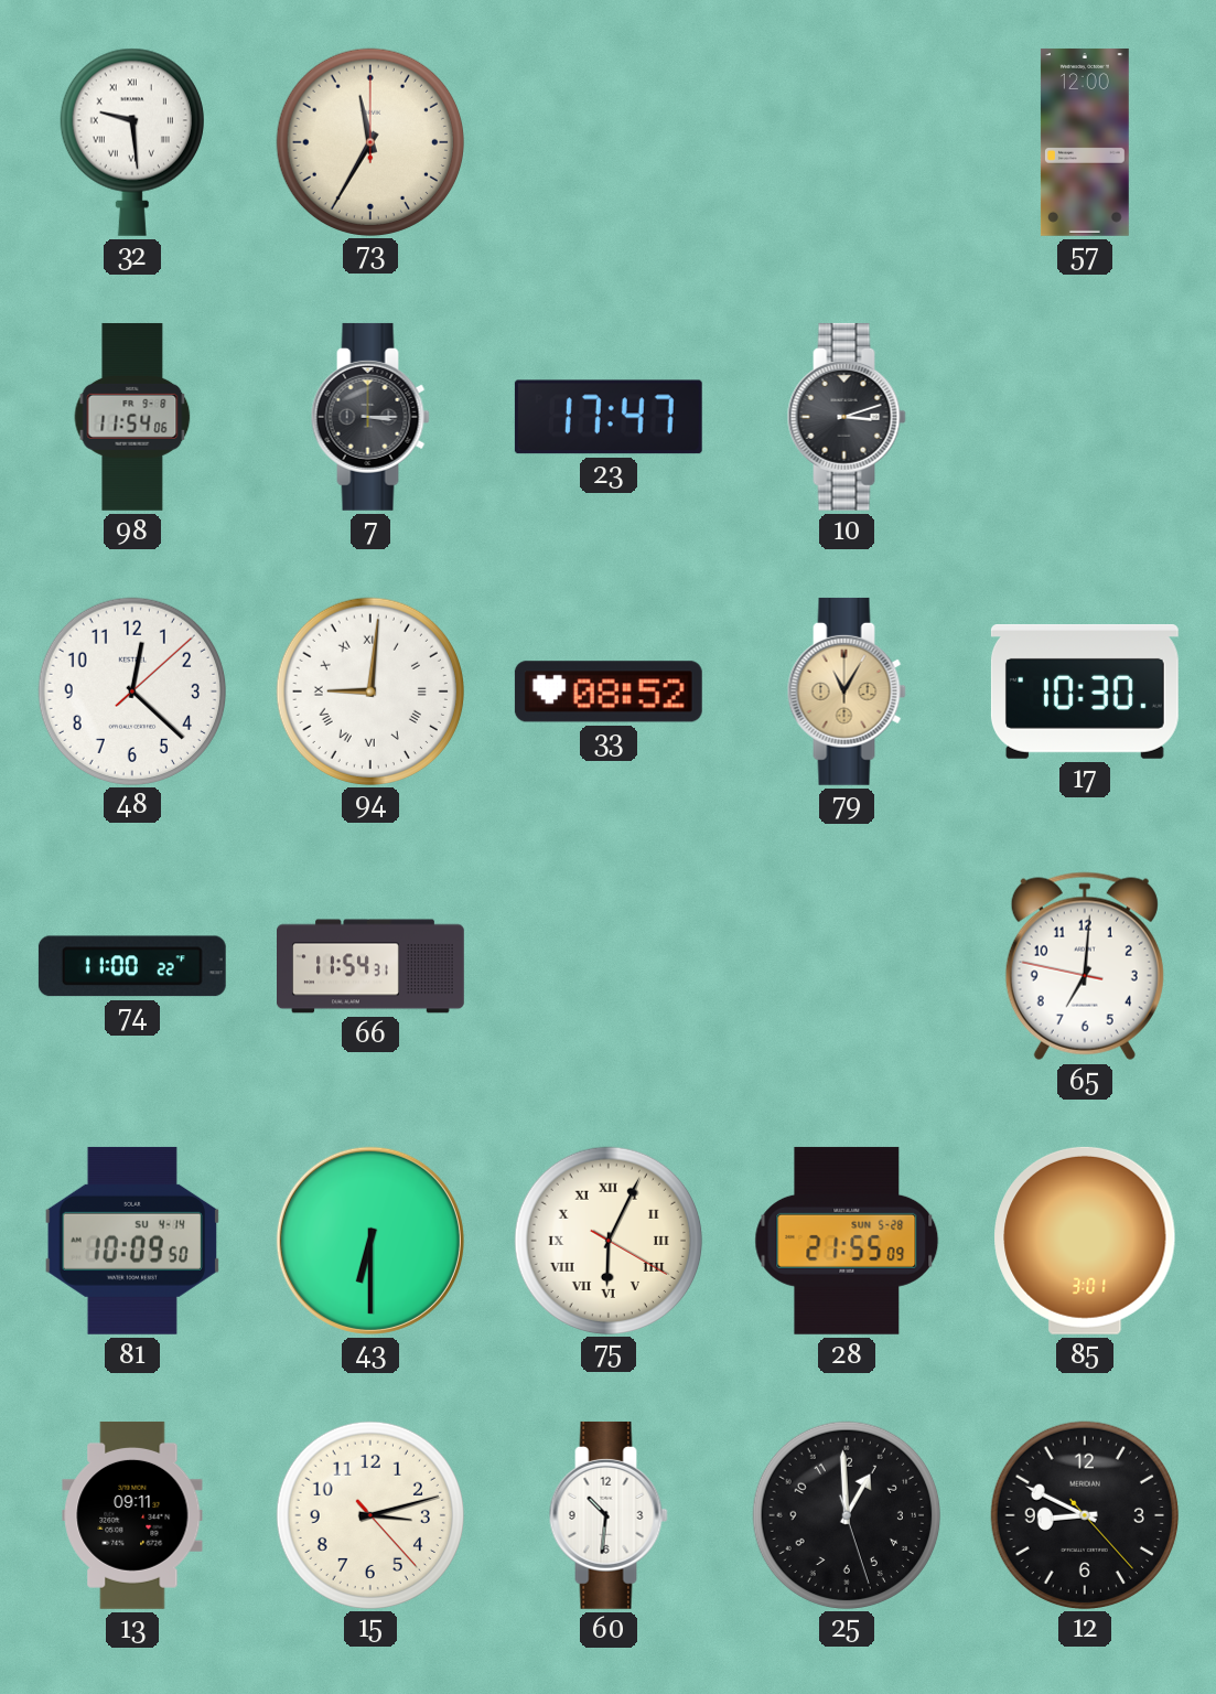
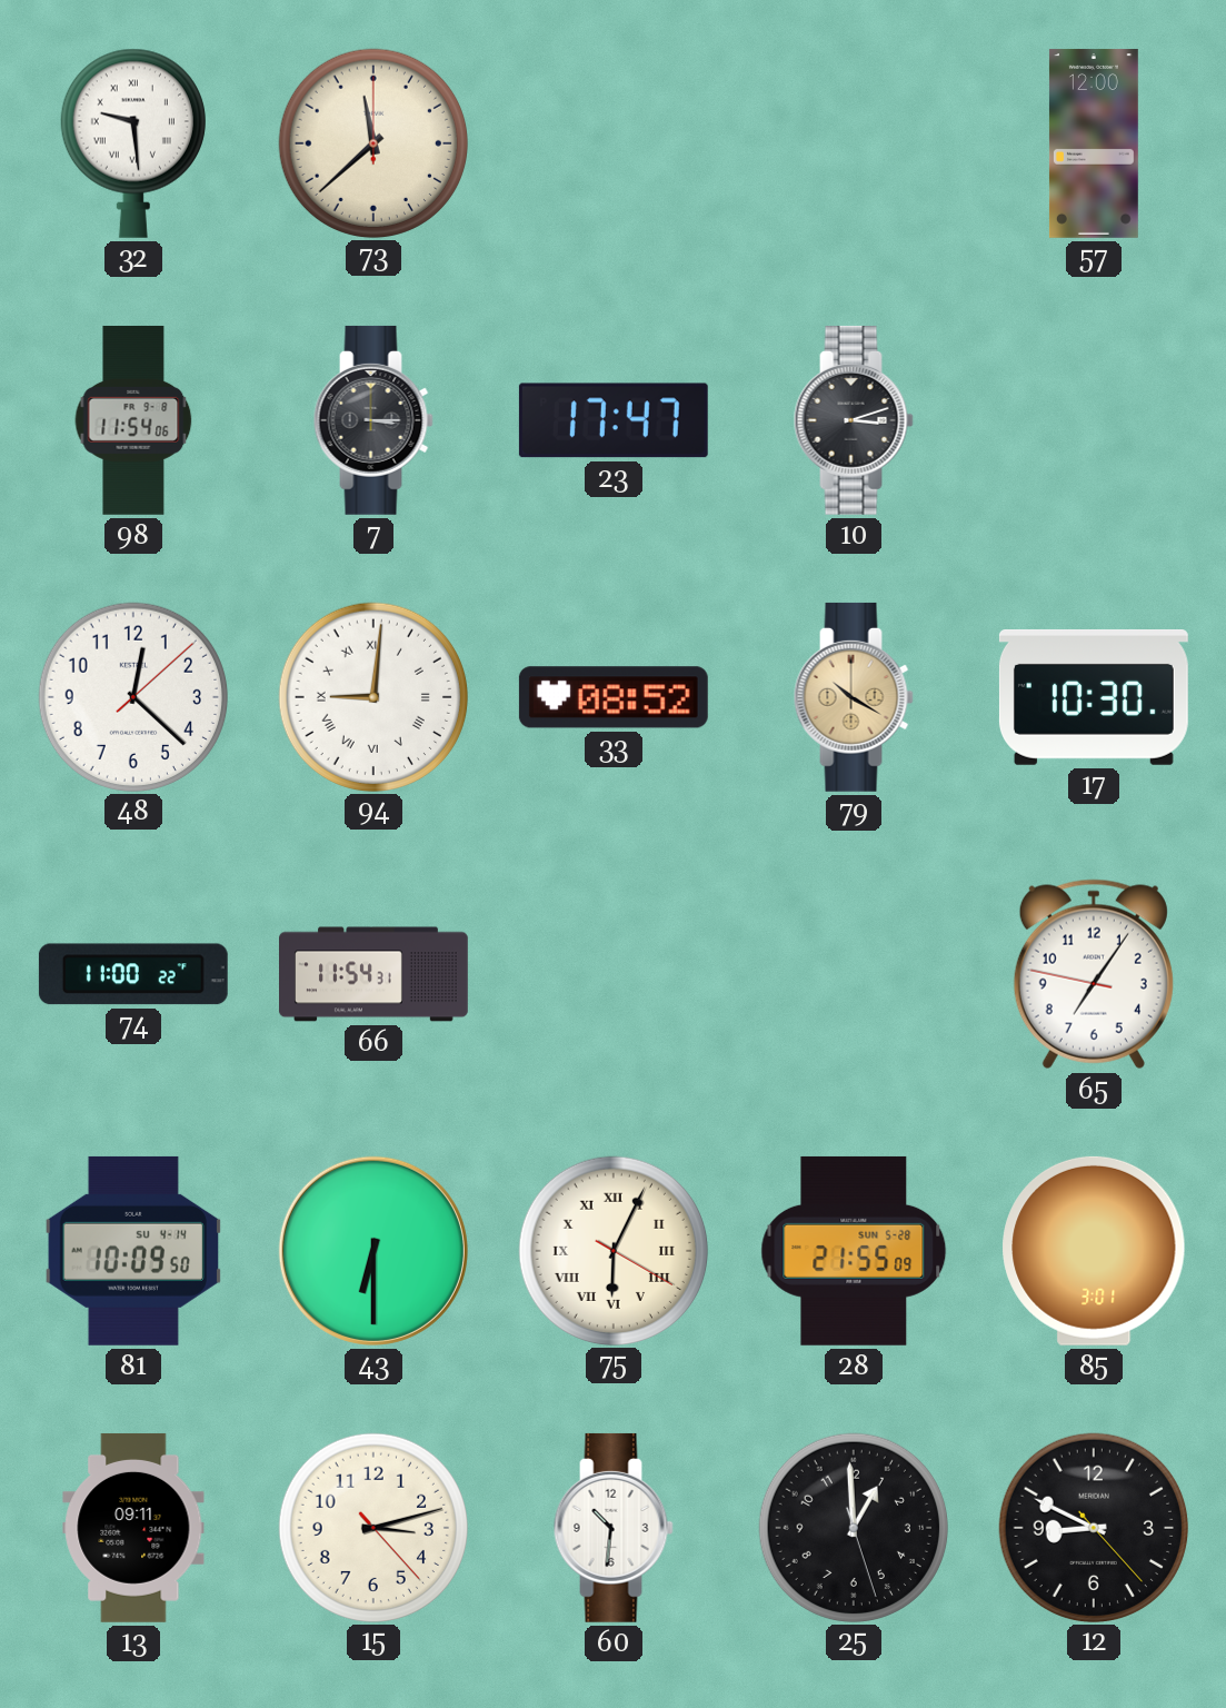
73: 11:35 -> 11:38
79: 11:05 -> 10:20
65: 7:00 -> 7:05
